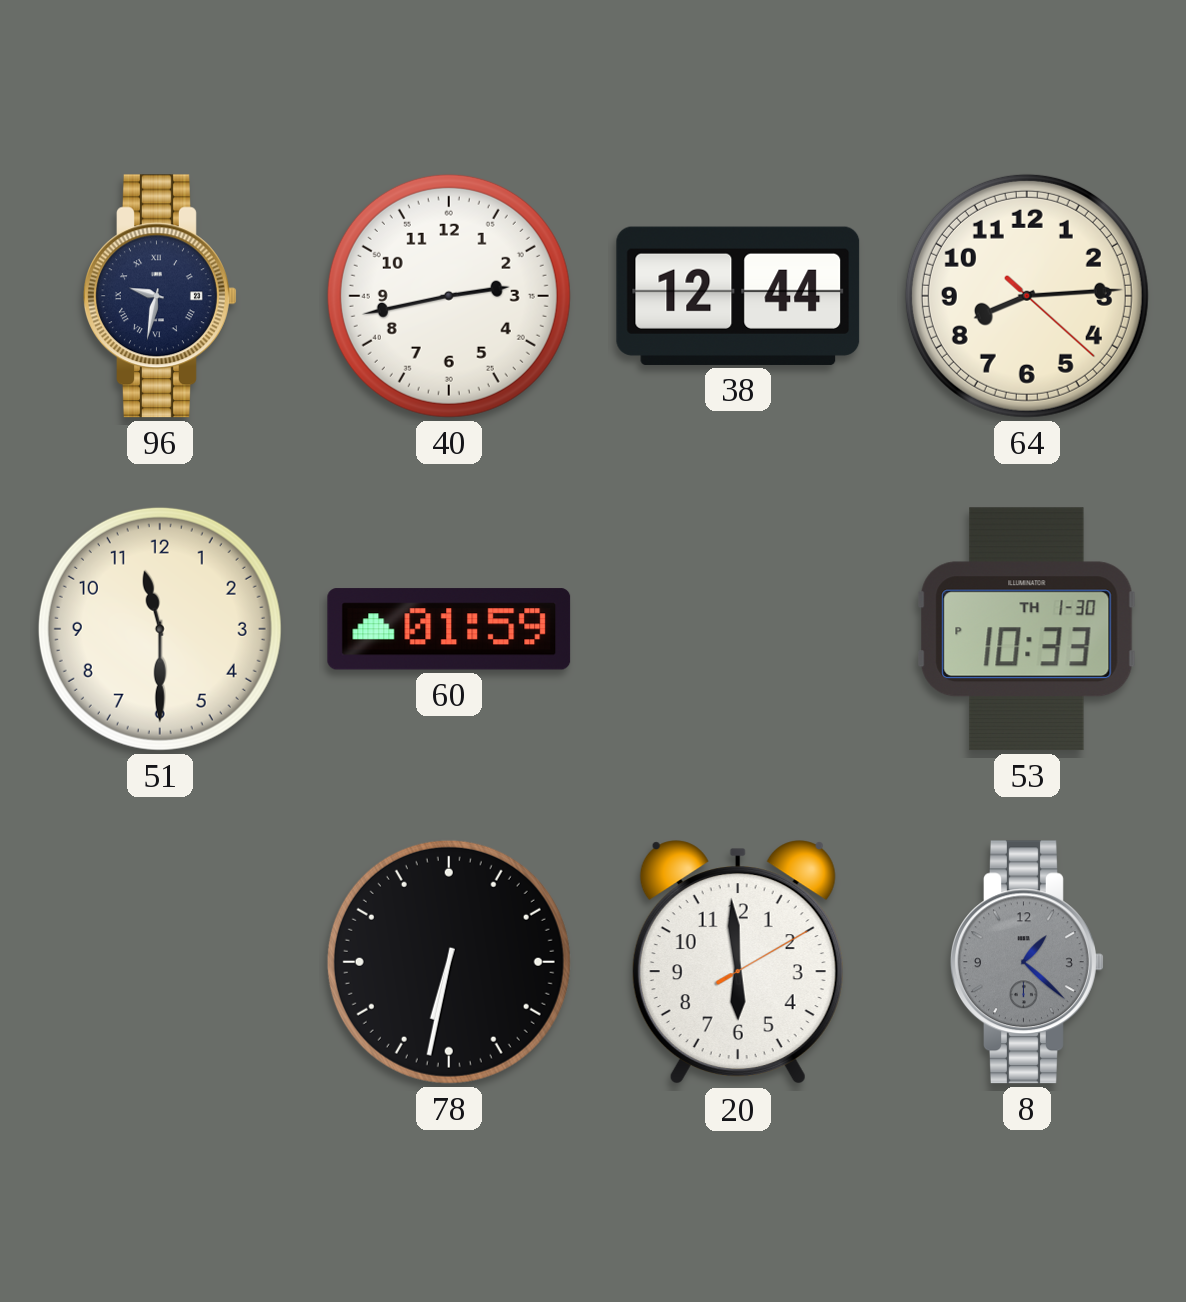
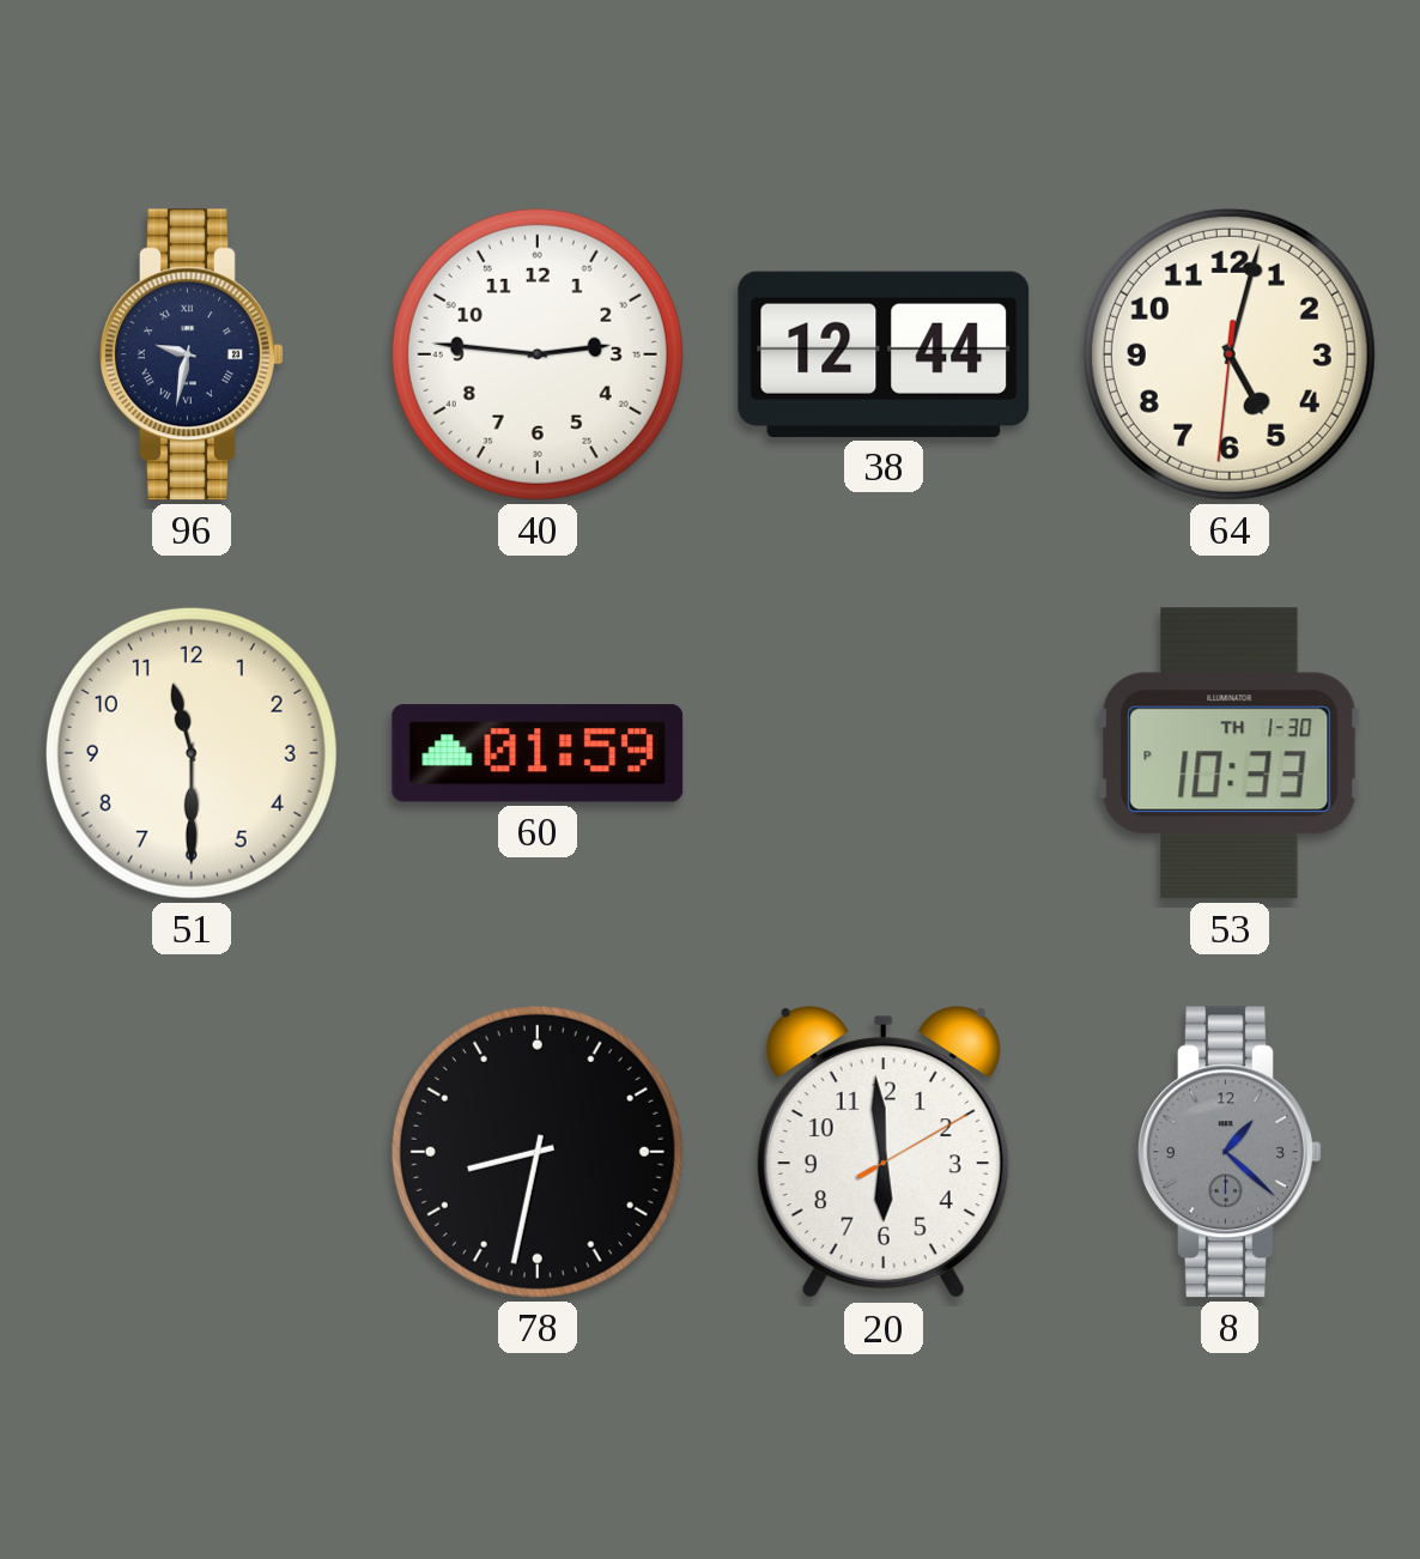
40: 2:43 -> 2:46
64: 8:14 -> 5:02
78: 6:32 -> 8:32
